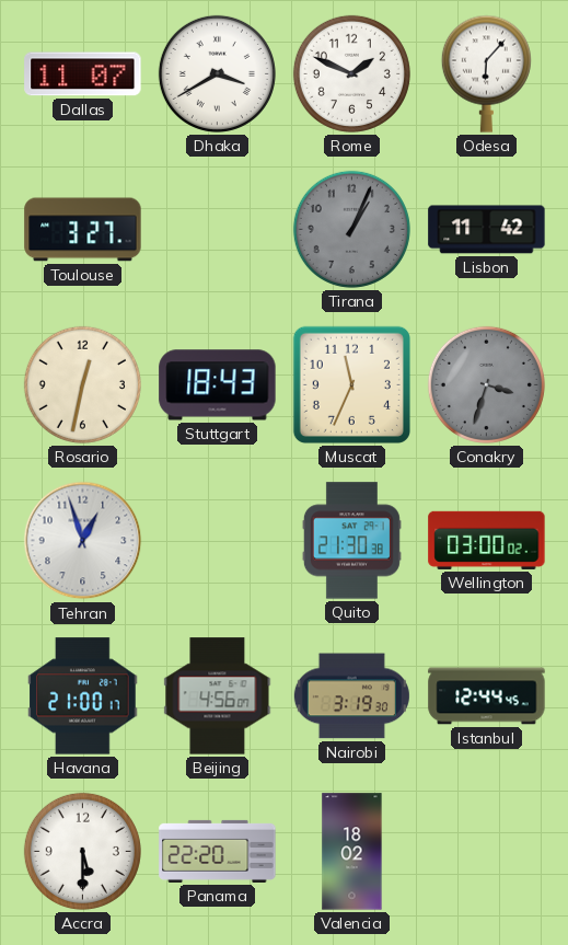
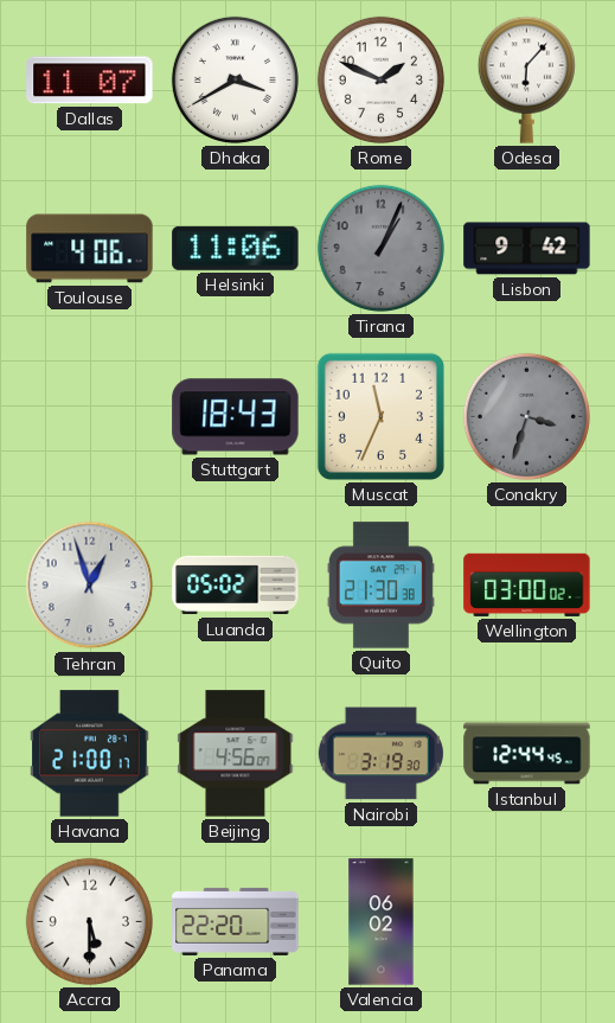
Toulouse: 3:27 -> 4:06
Helsinki: none -> 11:06
Lisbon: 11:42 -> 9:42
Rosario: 12:32 -> none
Luanda: none -> 05:02
Valencia: 18:02 -> 06:02
